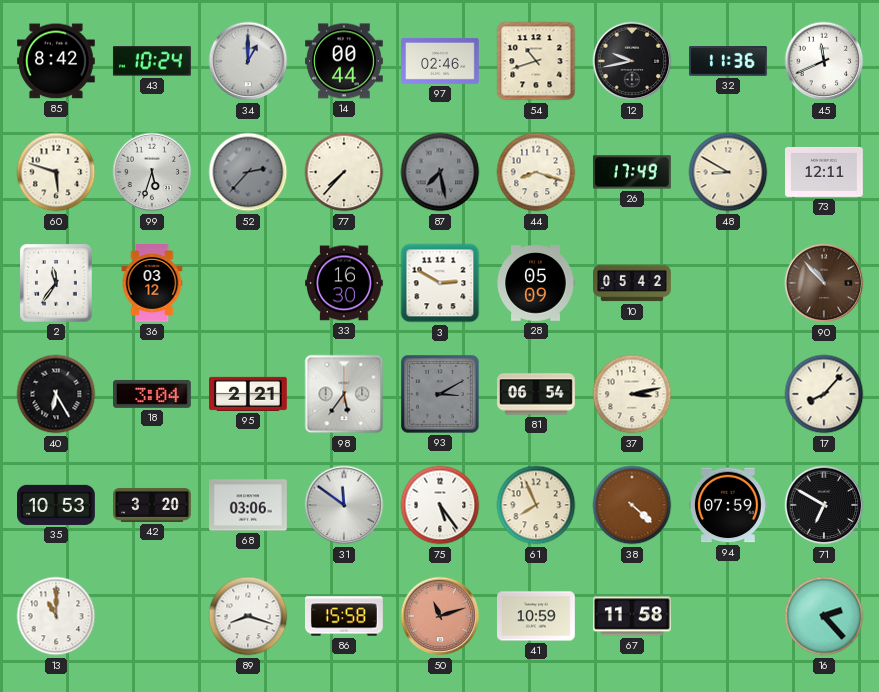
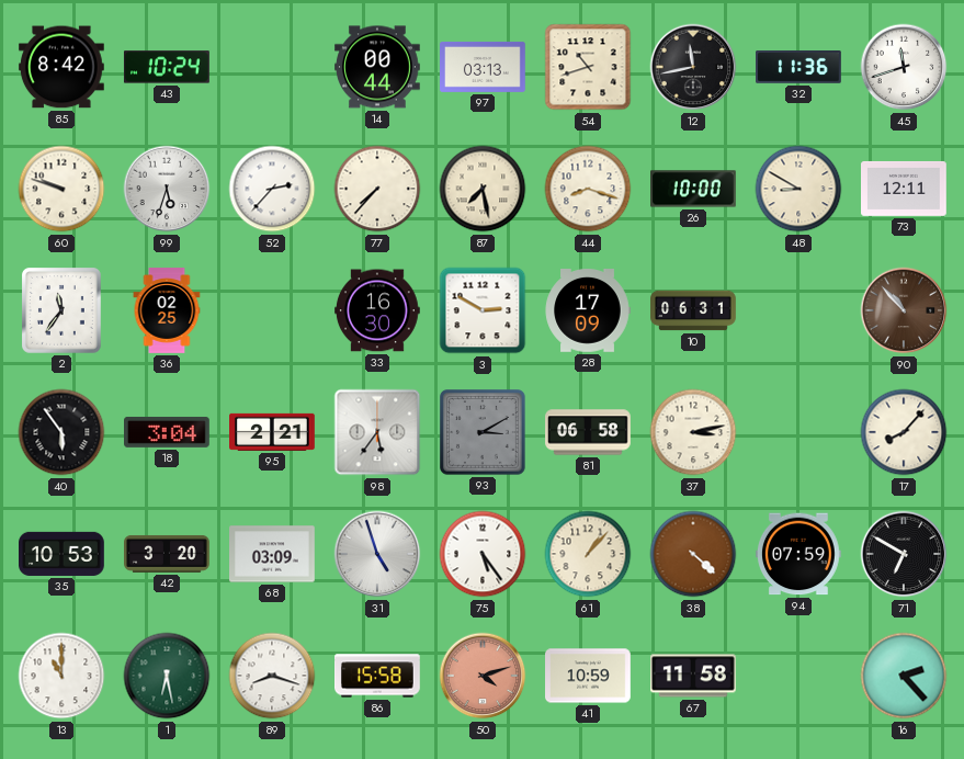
34: 1:00 -> none
97: 02:46 -> 03:13
12: 9:43 -> 11:43
45: 11:41 -> 11:42
60: 5:48 -> 9:48
52 dial: grey -> white
87 dial: grey -> cream
26: 17:49 -> 10:00
36: 03:12 -> 02:25
28: 05:09 -> 17:09
10: 05:42 -> 06:31
40: 6:25 -> 5:54
81: 06:54 -> 06:58
68: 03:06 -> 03:09
31: 11:51 -> 4:57
61: 7:56 -> 1:07
1: none -> 6:28
50: 11:12 -> 4:12
